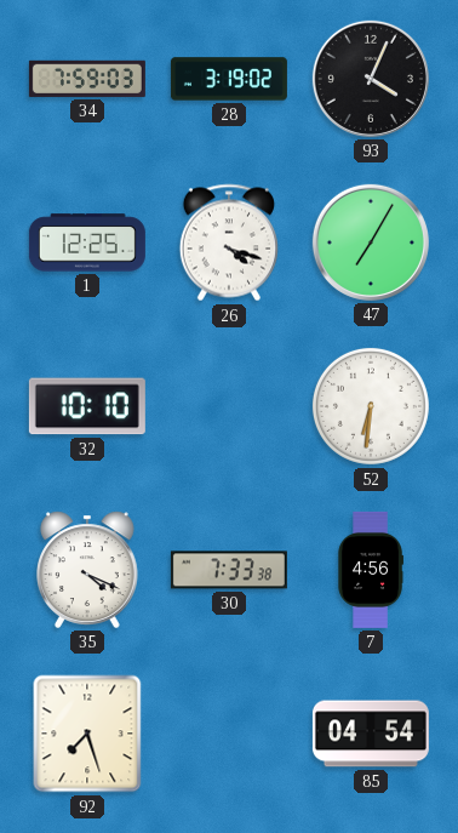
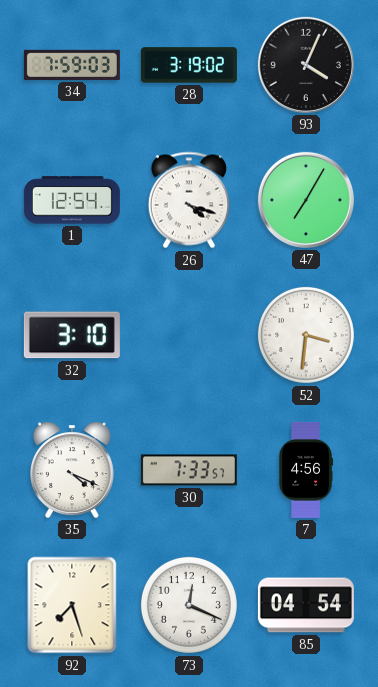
1: 12:25 -> 12:54
32: 10:10 -> 3:10
52: 6:31 -> 3:31
30: 7:33:38 -> 7:33:57
73: none -> 12:19
